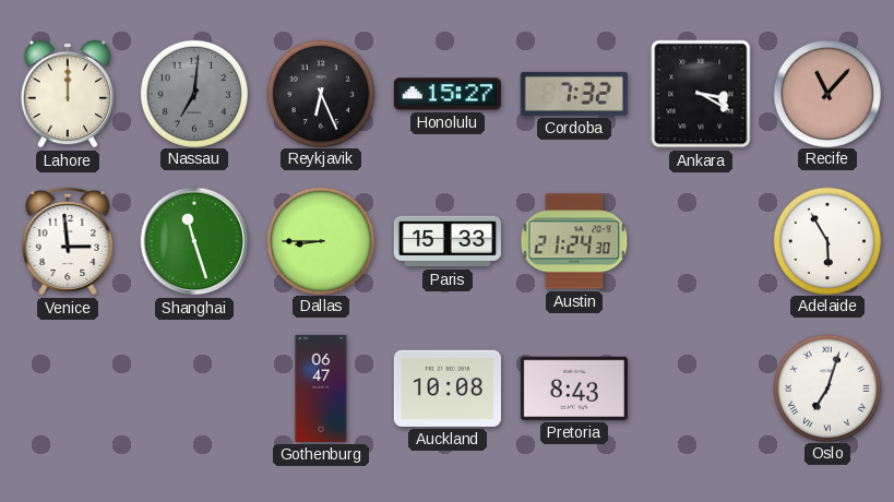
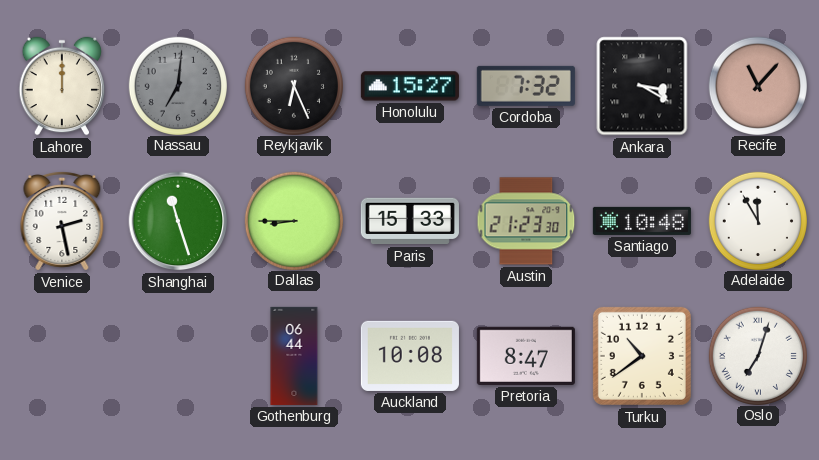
Venice: 2:59 -> 2:28
Austin: 21:24 -> 21:23
Santiago: none -> 10:48
Adelaide: 5:55 -> 11:55
Gothenburg: 06:47 -> 06:44
Pretoria: 8:43 -> 8:47
Turku: none -> 10:39
